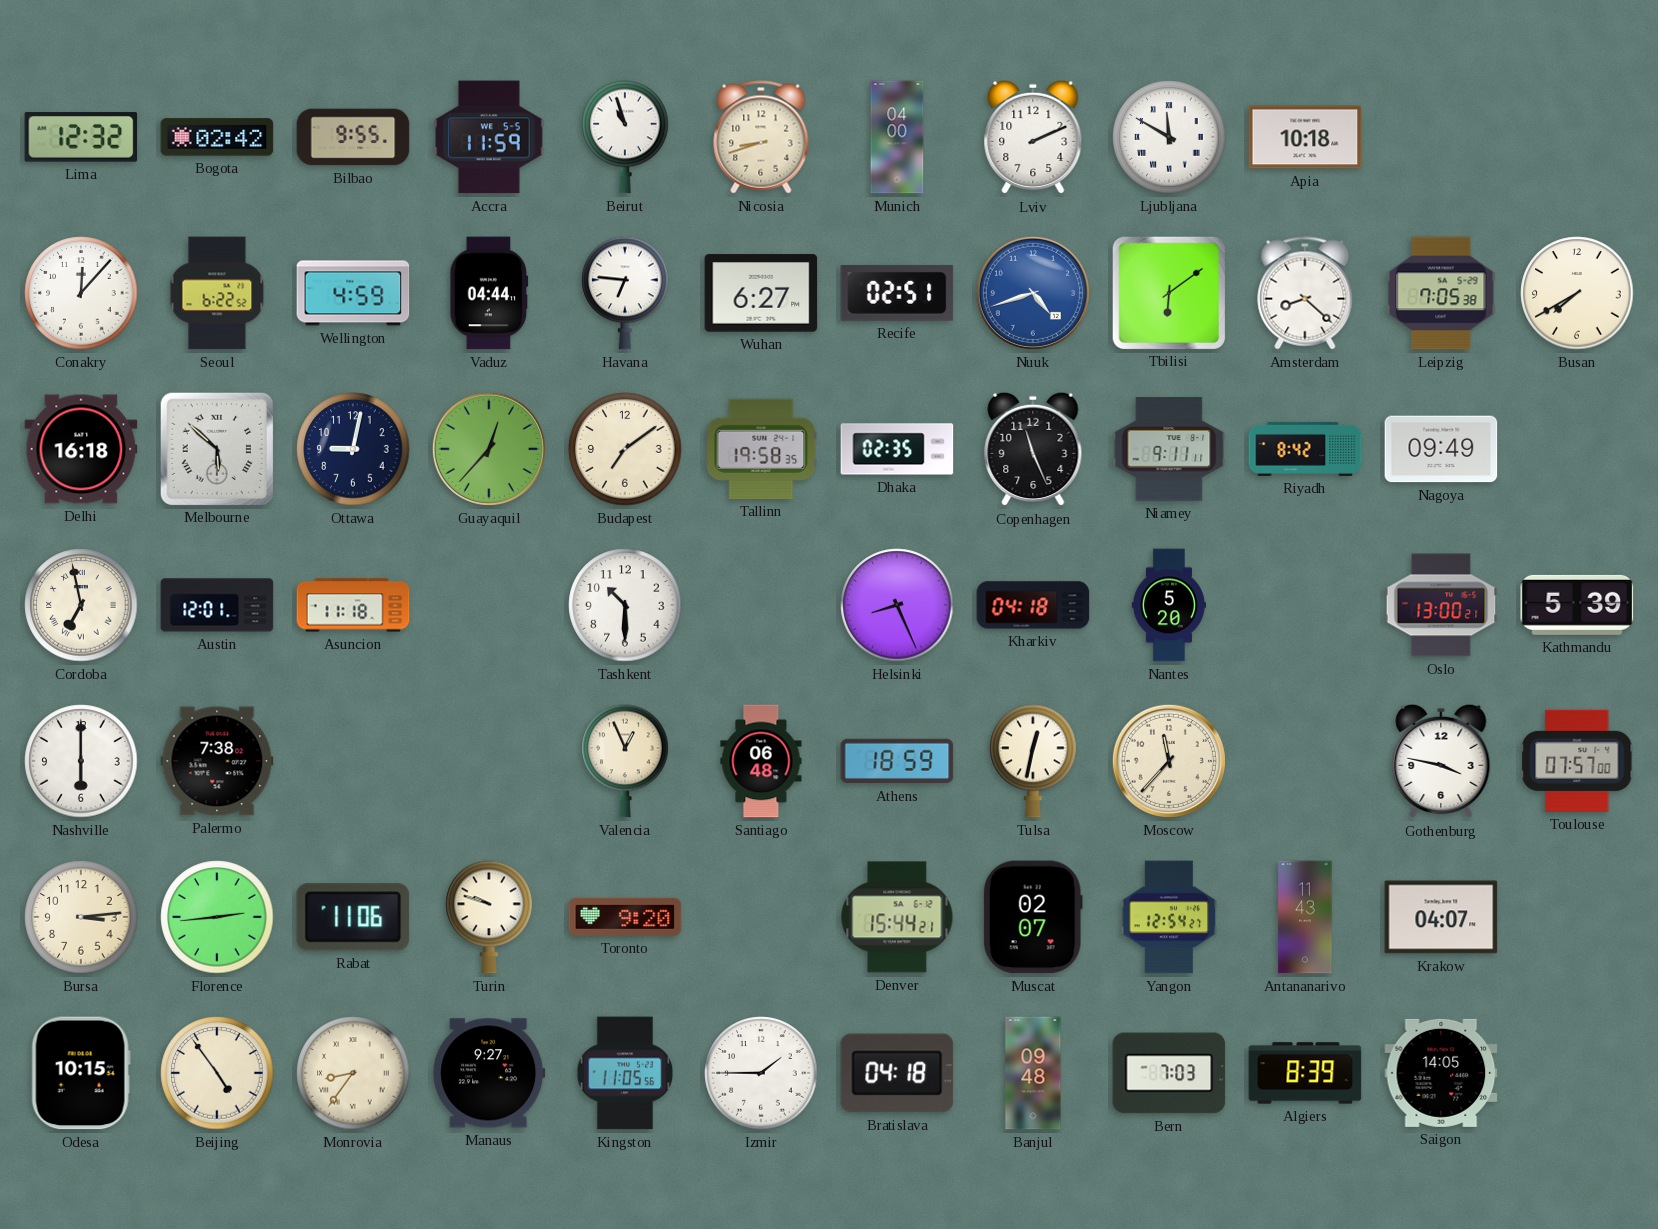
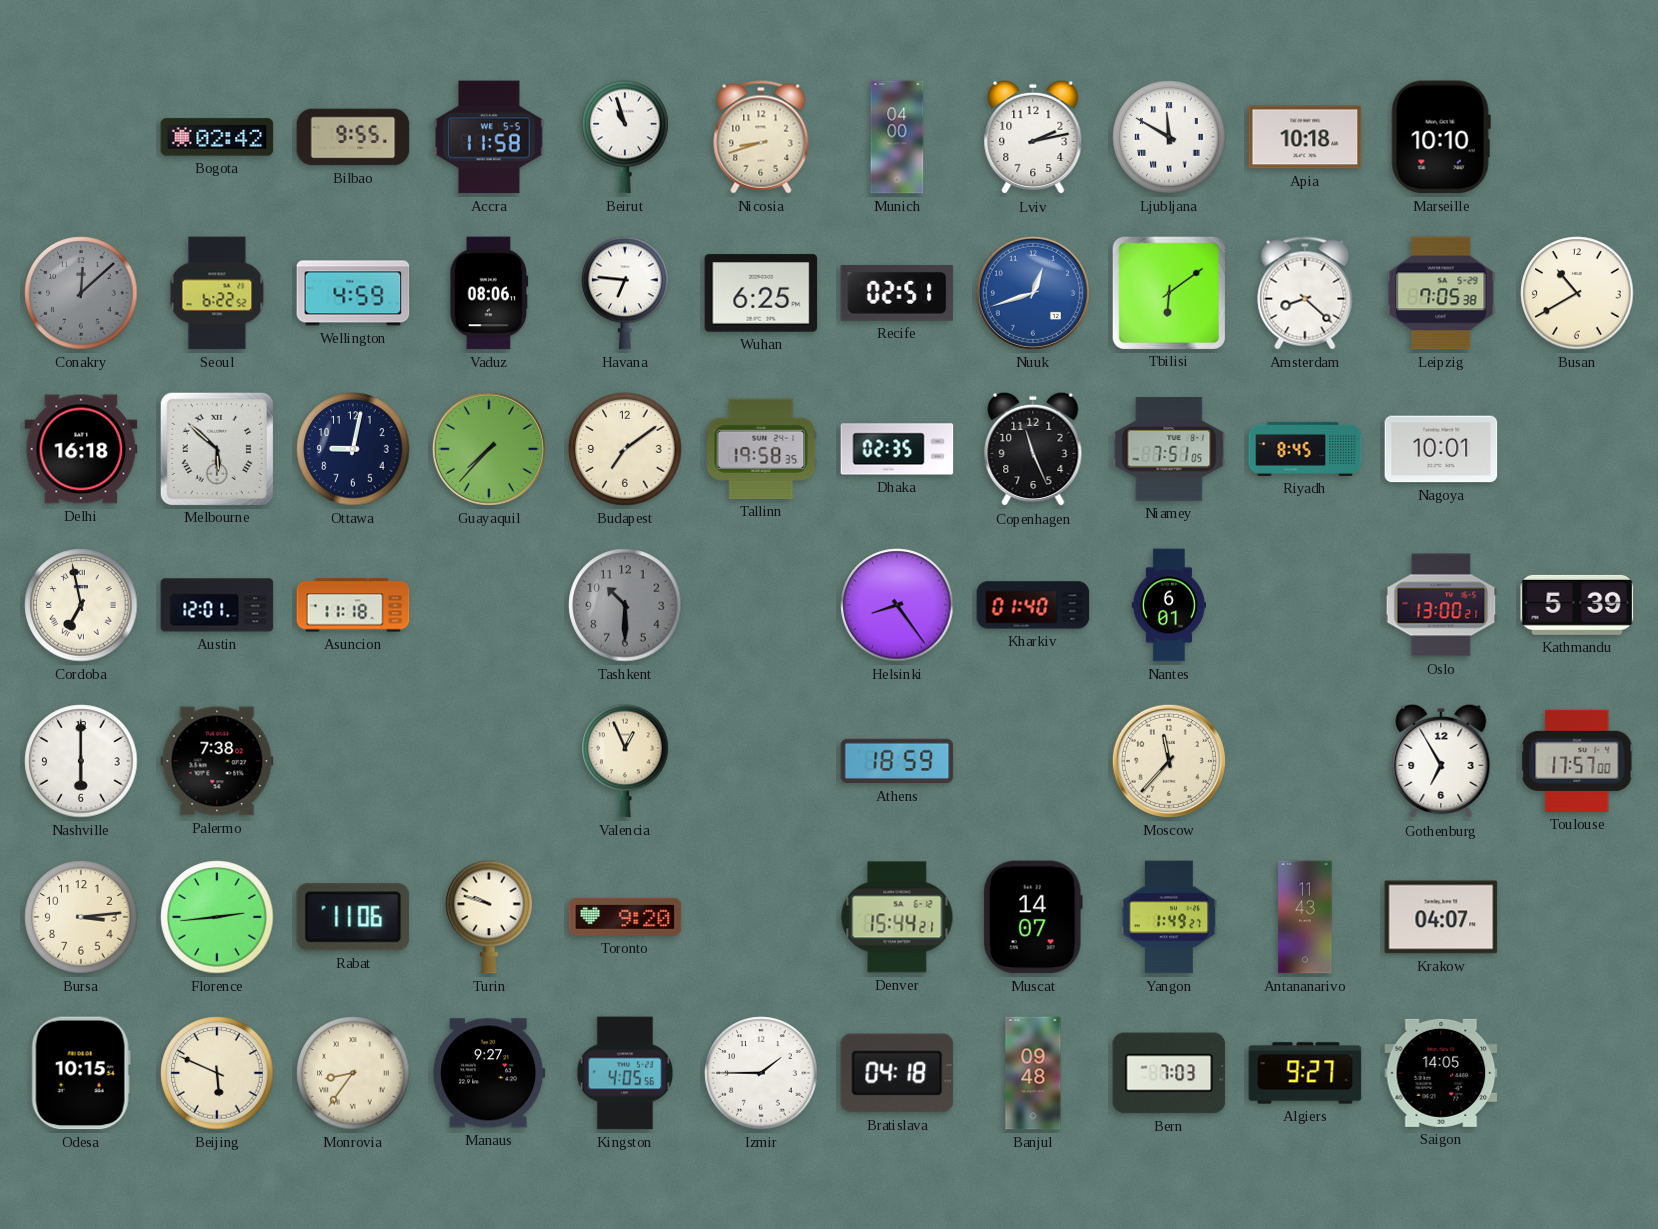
Lima: 12:32 -> none
Accra: 11:59 -> 11:58
Lviv: 2:11 -> 2:13
Marseille: none -> 10:10
Conakry: 12:07 -> 12:08
Conakry dial: white -> grey
Vaduz: 04:44 -> 08:06
Wuhan: 6:27 -> 6:25
Nuuk: 4:42 -> 12:42
Busan: 7:40 -> 10:40
Guayaquil: 12:37 -> 7:37
Niamey: 9:11 -> 7:51
Riyadh: 8:42 -> 8:45
Nagoya: 09:49 -> 10:01
Tashkent dial: white -> grey
Helsinki: 8:26 -> 8:24
Kharkiv: 04:18 -> 01:40
Nantes: 5:20 -> 6:01
Santiago: 06:48 -> none
Tulsa: 12:32 -> none
Gothenburg: 3:47 -> 6:55
Toulouse: 07:57 -> 17:57
Muscat: 02:07 -> 14:07
Yangon: 12:54 -> 1:49
Beijing: 4:54 -> 5:49
Kingston: 11:05 -> 4:05
Algiers: 8:39 -> 9:27
